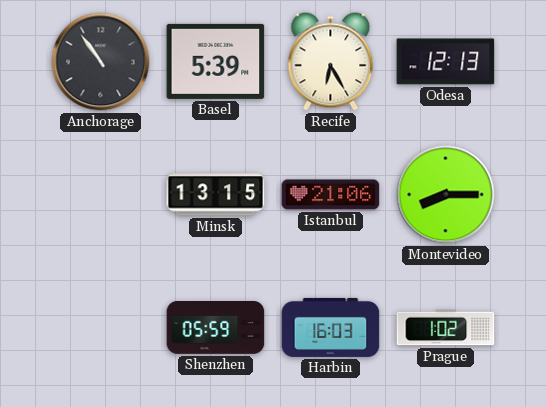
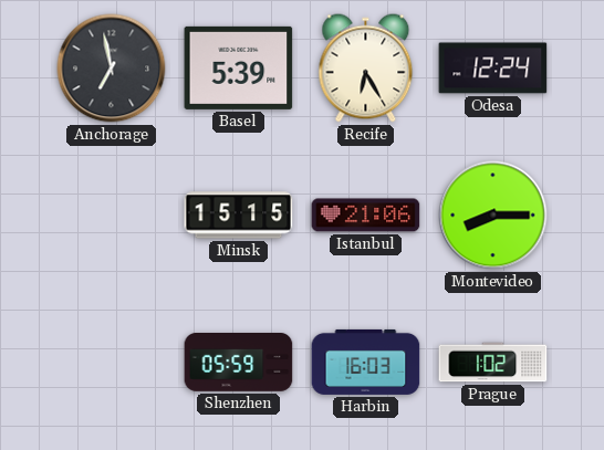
Anchorage: 10:54 -> 6:58
Odesa: 12:13 -> 12:24
Minsk: 13:15 -> 15:15
